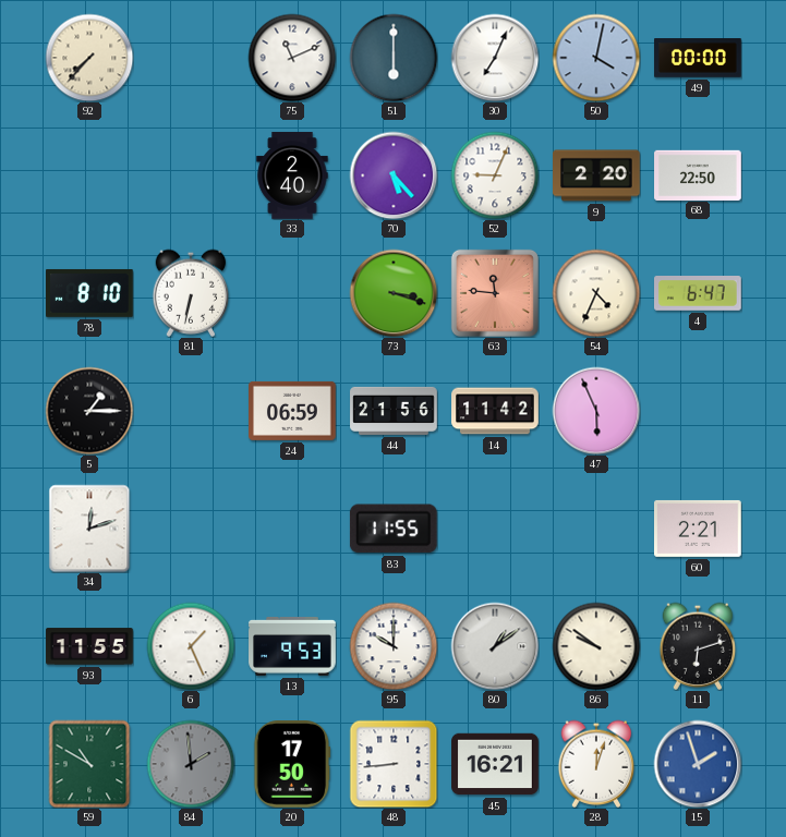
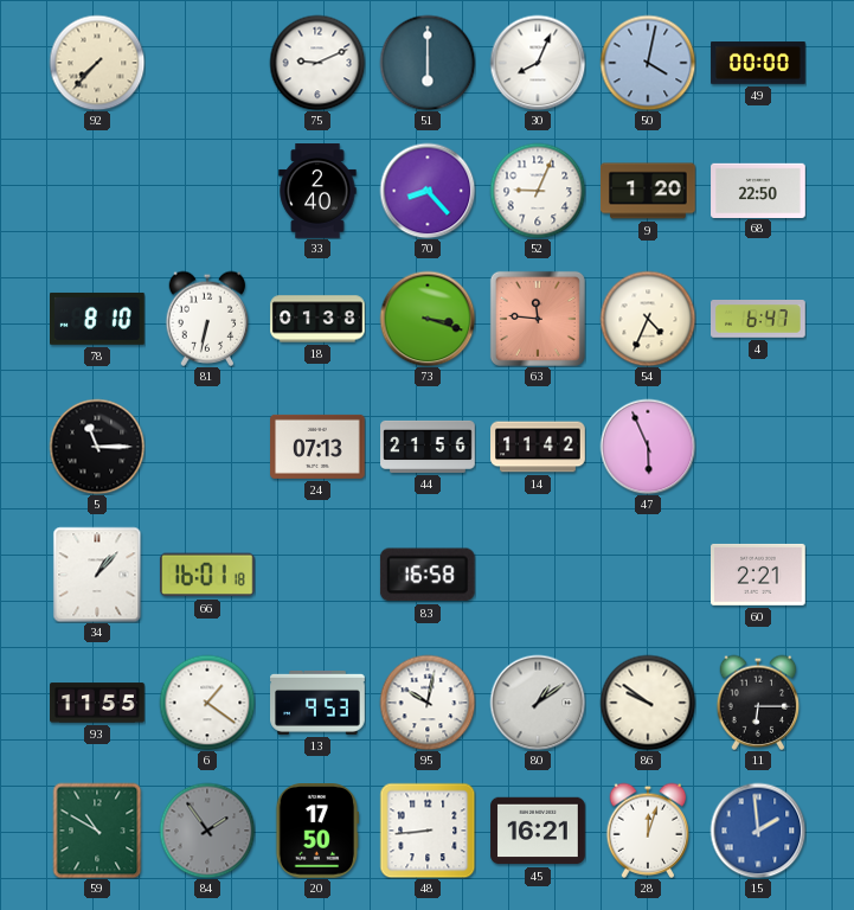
75: 11:11 -> 9:11
30: 7:04 -> 8:04
70: 5:23 -> 8:23
9: 2:20 -> 1:20
18: none -> 01:38
5: 1:15 -> 11:15
24: 06:59 -> 07:13
34: 12:12 -> 1:07
66: none -> 16:01
83: 11:55 -> 16:58
6: 1:26 -> 1:21
95: 10:00 -> 10:02
11: 6:12 -> 6:15
84: 1:59 -> 1:54
15: 1:57 -> 1:59
